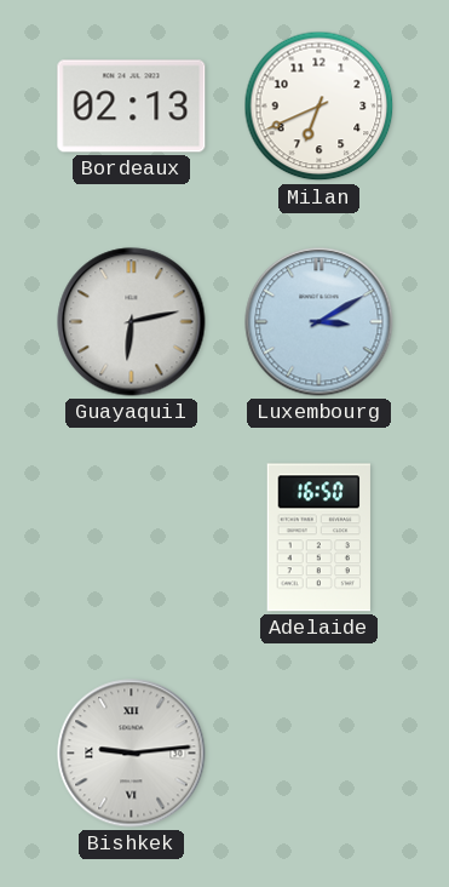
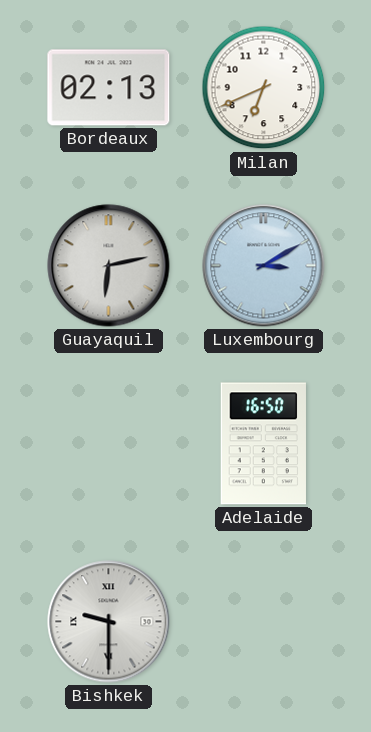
Bishkek: 9:14 -> 9:30
